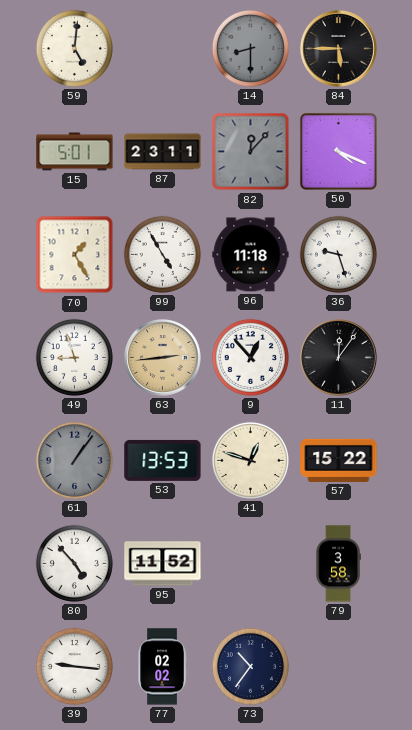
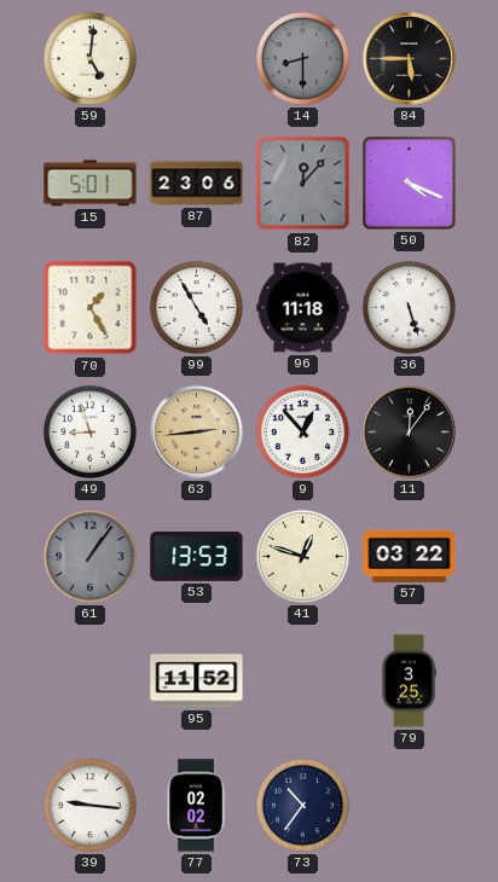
87: 23:11 -> 23:06
36: 9:27 -> 5:27
57: 15:22 -> 03:22
80: 4:53 -> none
79: 3:58 -> 3:25
